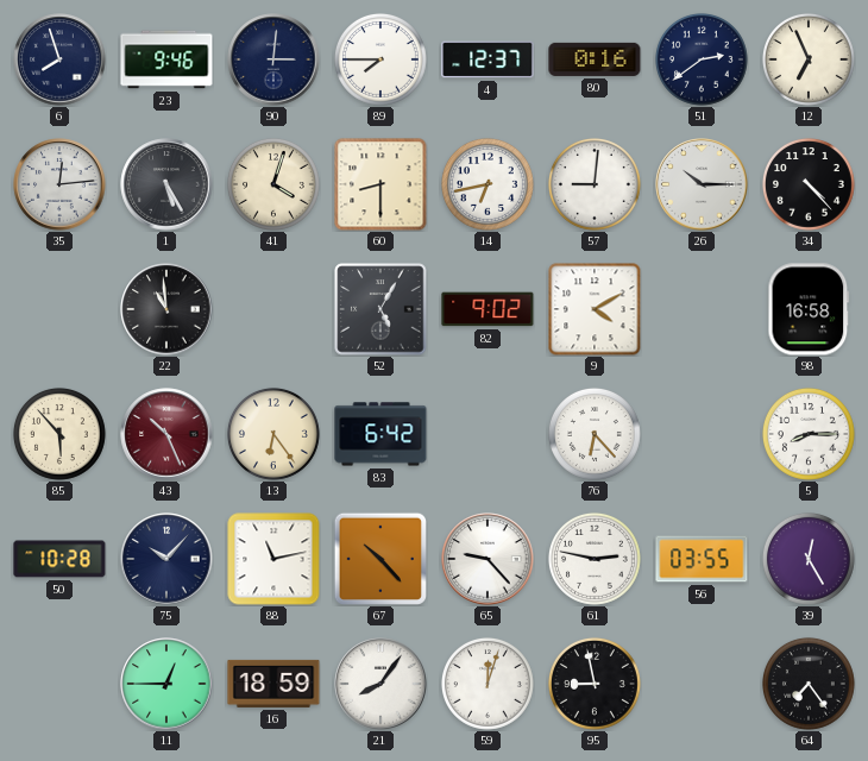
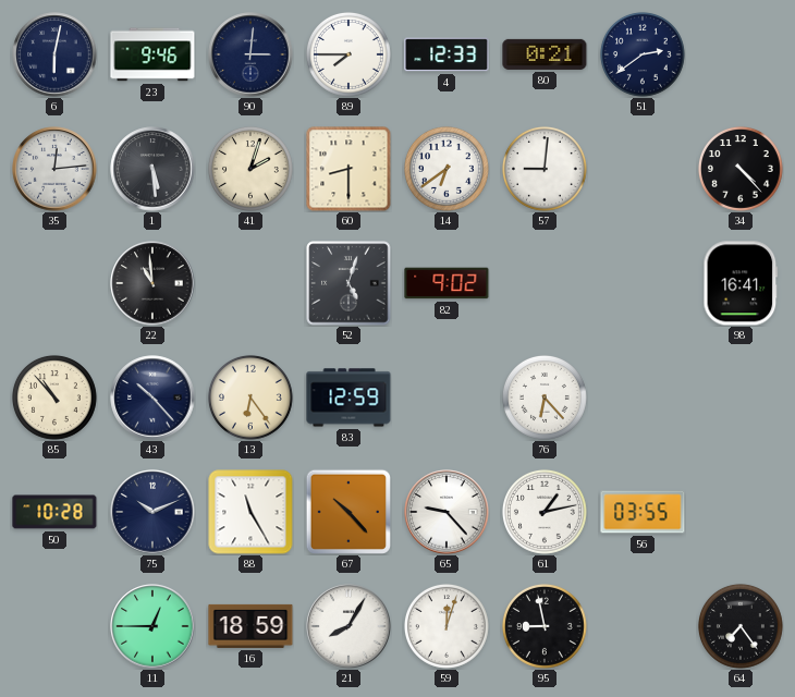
6: 7:57 -> 6:02
4: 12:37 -> 12:33
80: 0:16 -> 0:21
12: 6:56 -> none
1: 5:25 -> 5:29
41: 4:03 -> 2:03
14: 6:43 -> 6:39
26: 10:15 -> none
52: 5:05 -> 5:03
9: 4:10 -> none
98: 16:58 -> 16:41
85: 5:53 -> 10:53
43: 10:26 -> 10:23
43 dial: burgundy -> navy
83: 6:42 -> 12:59
5: 8:15 -> none
75: 10:07 -> 10:11
88: 11:13 -> 11:25
61: 2:47 -> 1:13
39: 12:25 -> none
21: 8:06 -> 8:05
